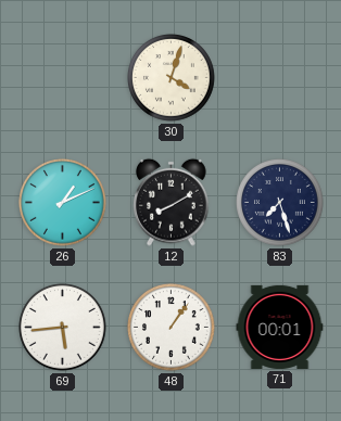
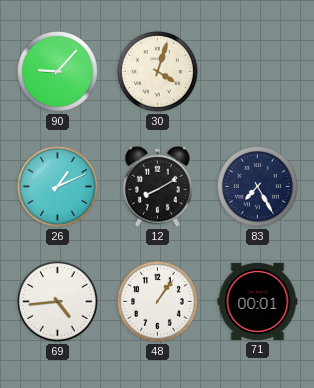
90: none -> 9:07
83: 7:27 -> 7:25
69: 5:44 -> 4:44
